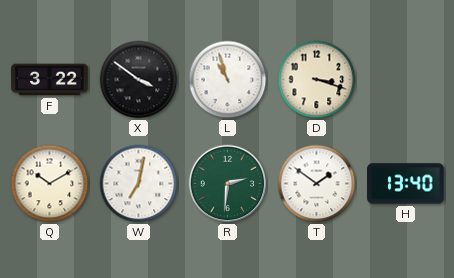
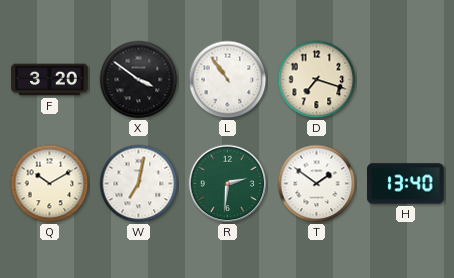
F: 3:22 -> 3:20
L: 10:57 -> 10:54
D: 3:18 -> 7:18
